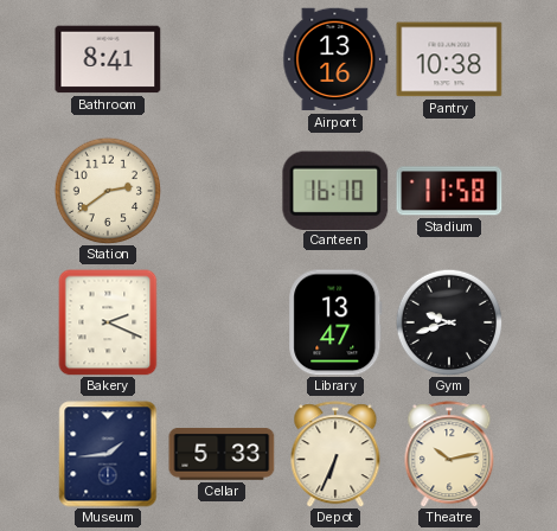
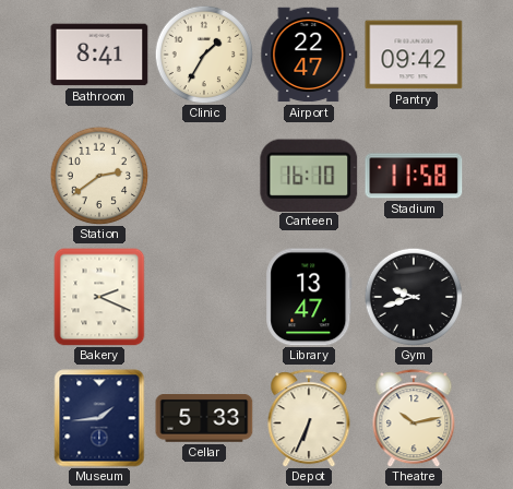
Clinic: none -> 1:35
Airport: 13:16 -> 22:47
Pantry: 10:38 -> 09:42
